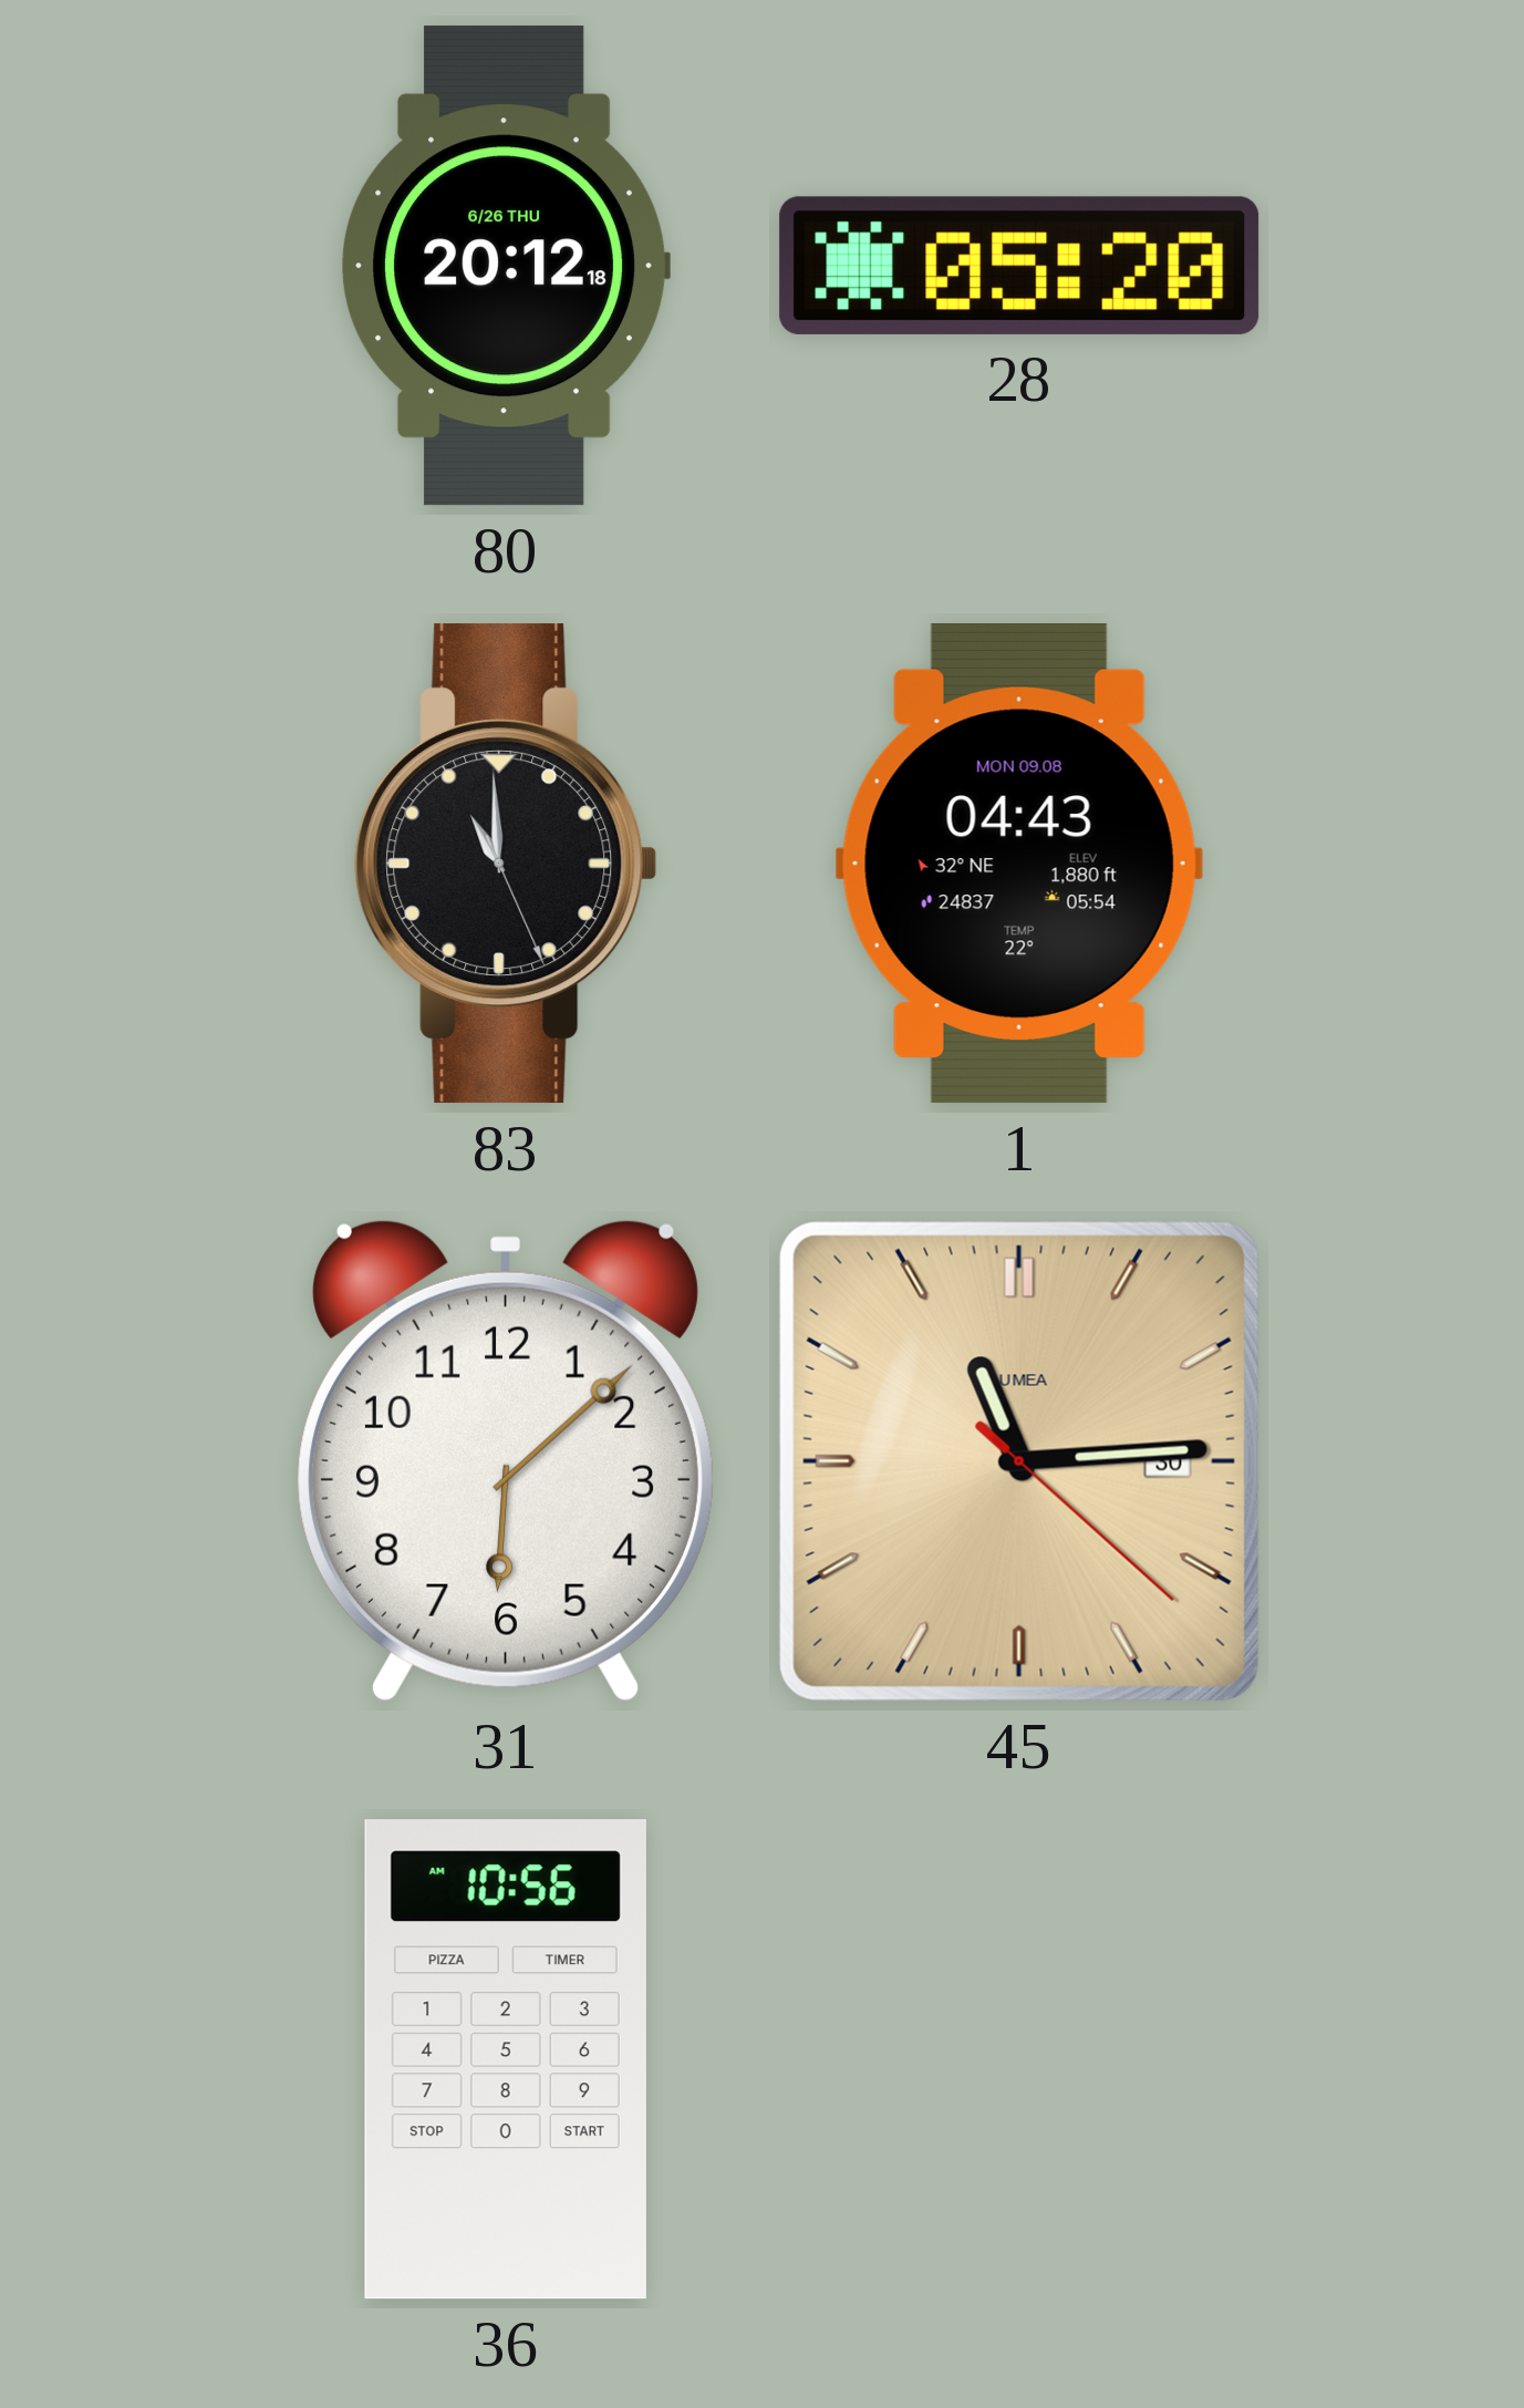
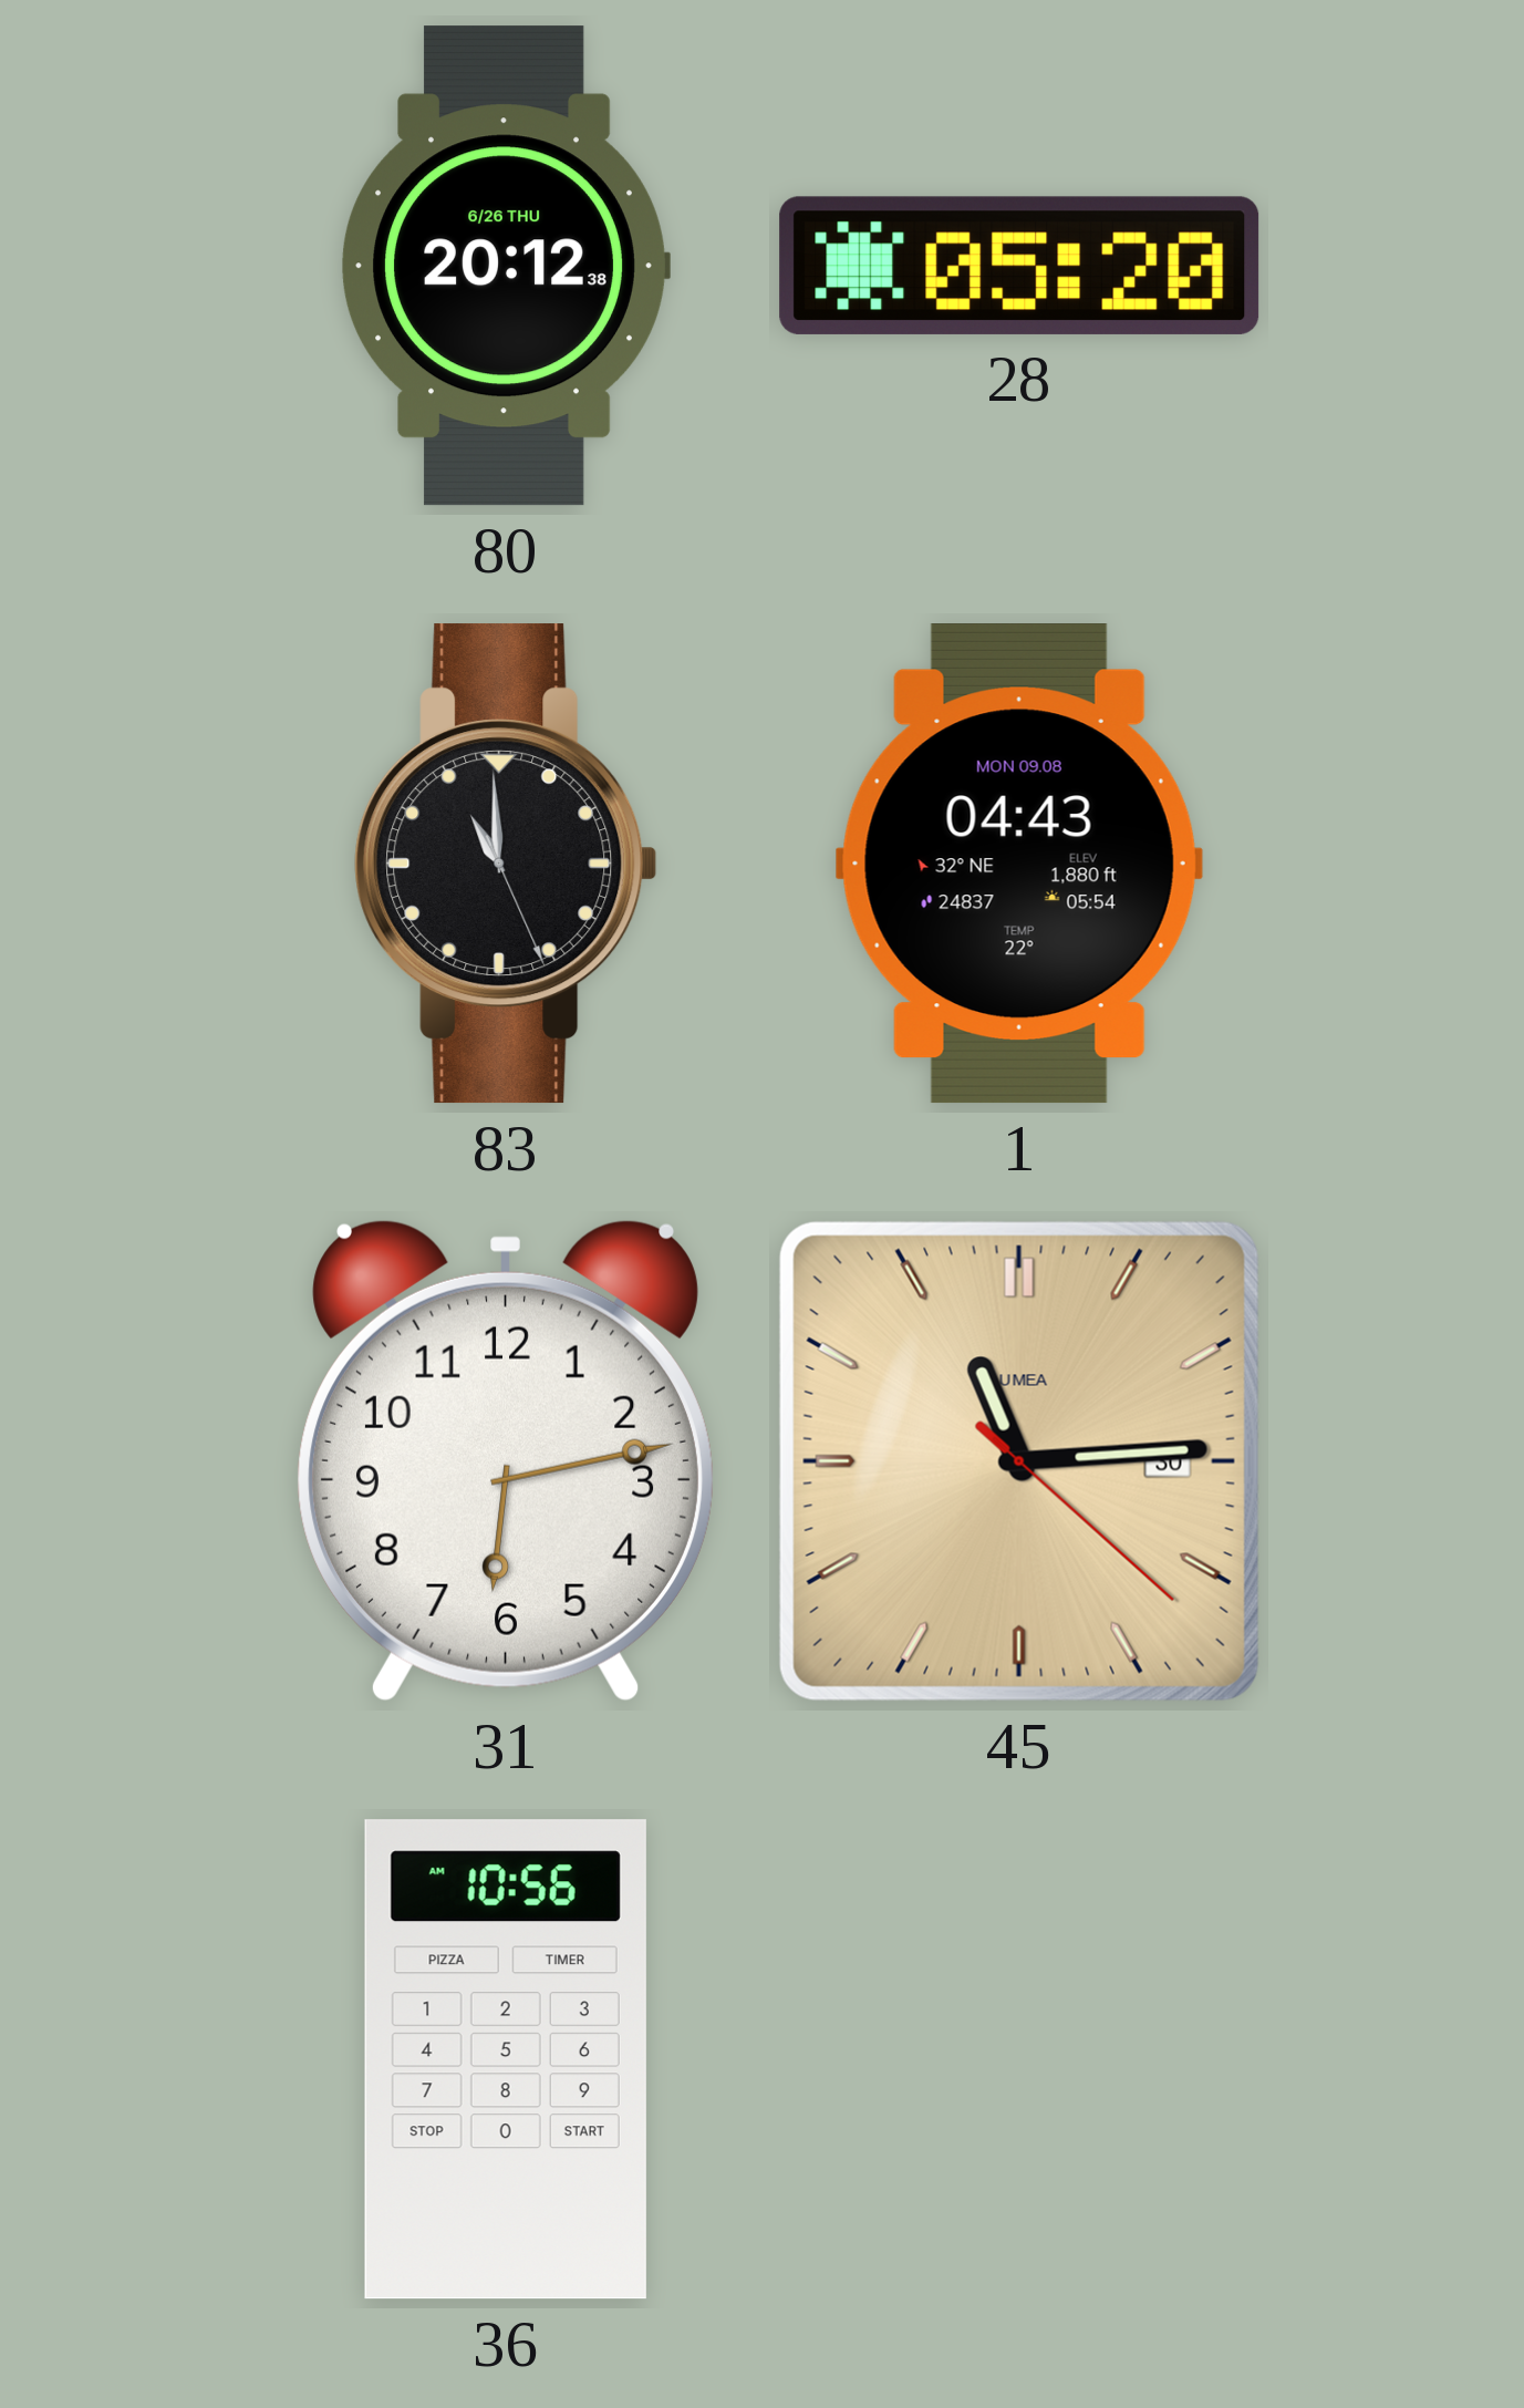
80: 20:12:18 -> 20:12:38
31: 6:08 -> 6:13
